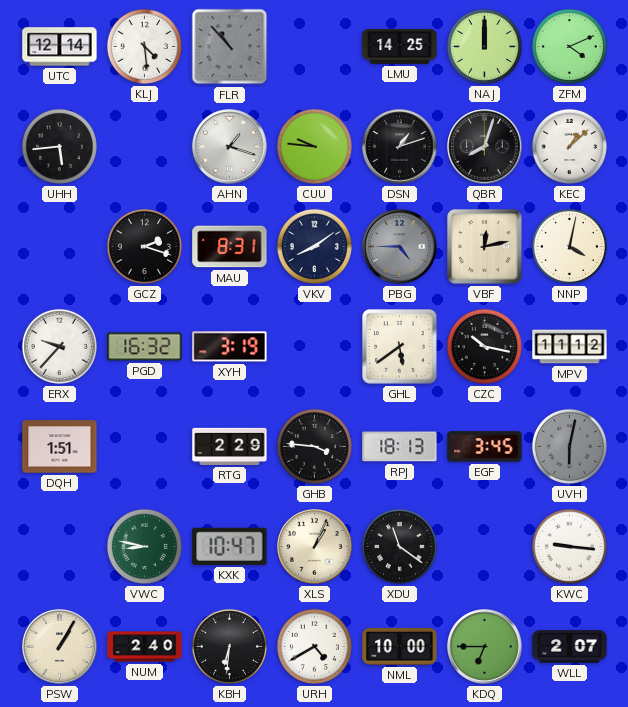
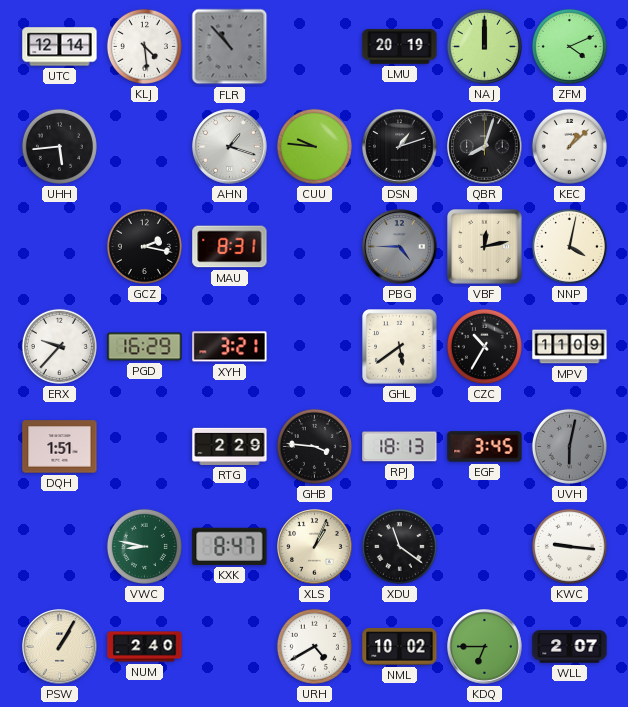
LMU: 14:25 -> 20:19
GCZ: 2:18 -> 2:17
VKV: 8:09 -> none
PGD: 16:32 -> 16:29
XYH: 3:19 -> 3:21
CZC: 10:17 -> 10:35
MPV: 11:12 -> 11:09
KXK: 10:47 -> 8:47
KBH: 6:31 -> none
NML: 10:00 -> 10:02
